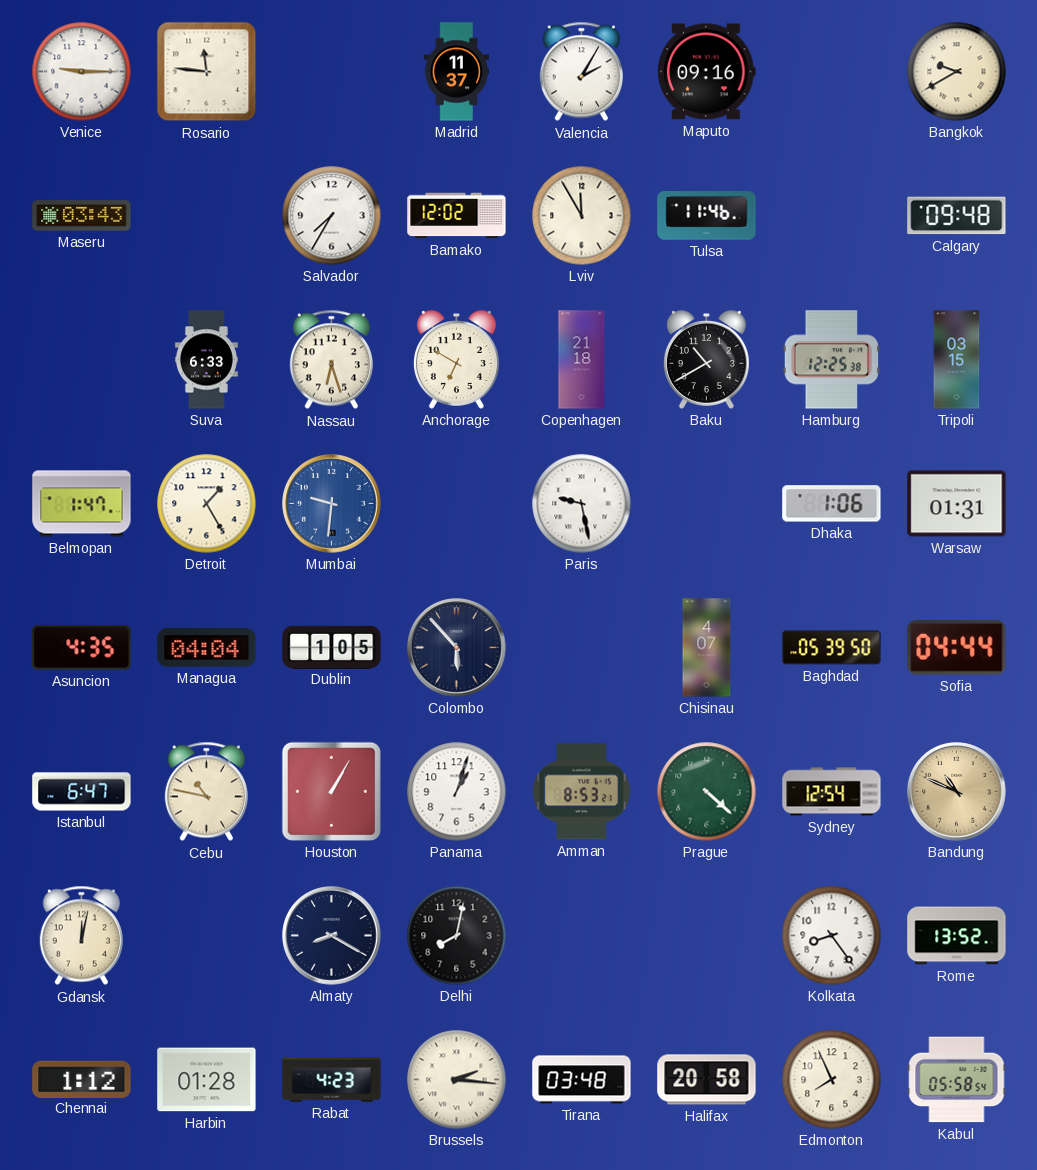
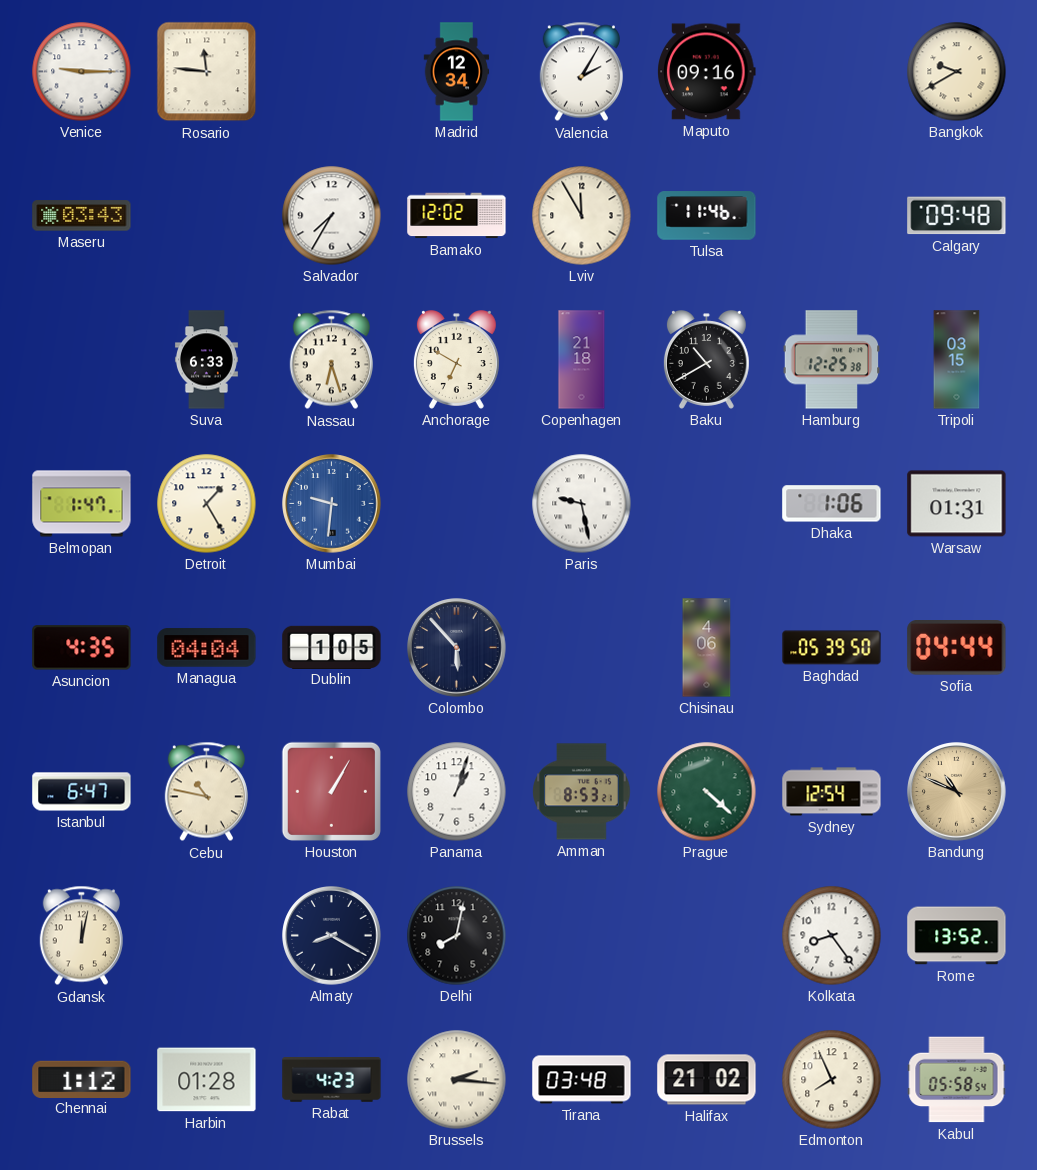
Madrid: 11:37 -> 12:34
Chisinau: 4:07 -> 4:06
Halifax: 20:58 -> 21:02
